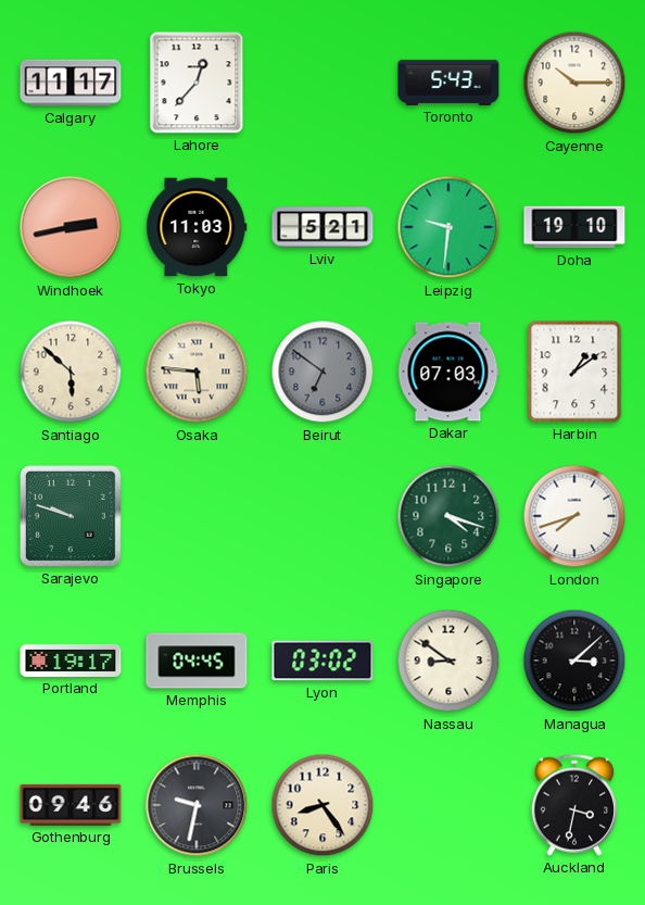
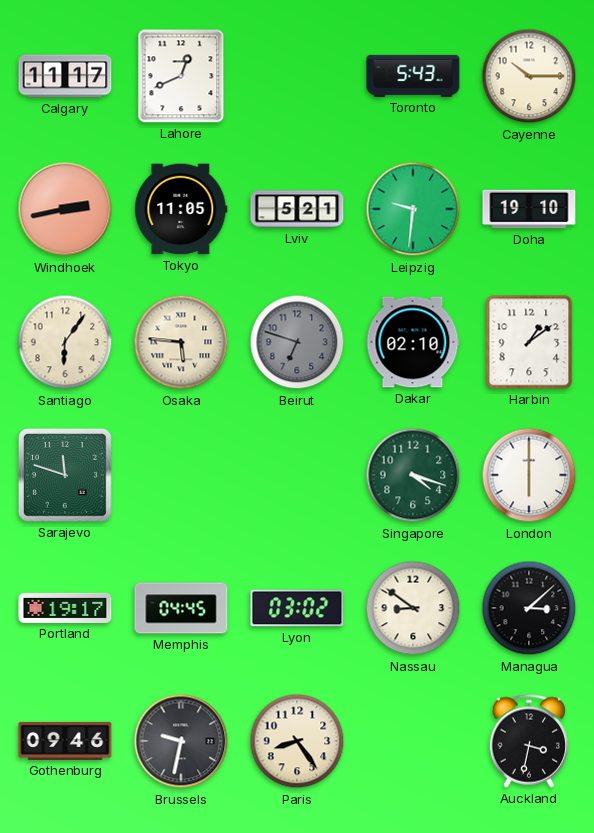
Lahore: 12:37 -> 12:41
Tokyo: 11:03 -> 11:05
Santiago: 5:52 -> 6:06
Beirut: 6:51 -> 6:48
Dakar: 07:03 -> 02:10
Sarajevo: 9:48 -> 11:48
London: 7:42 -> 6:00
